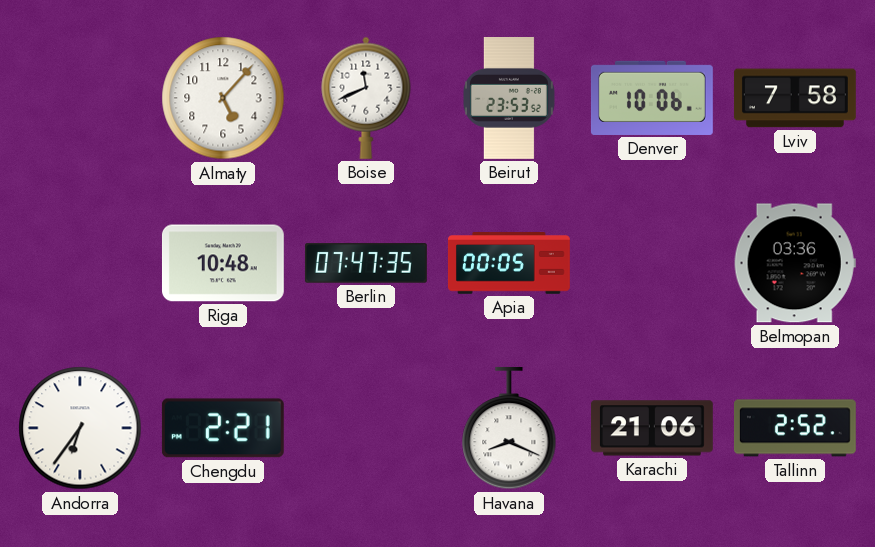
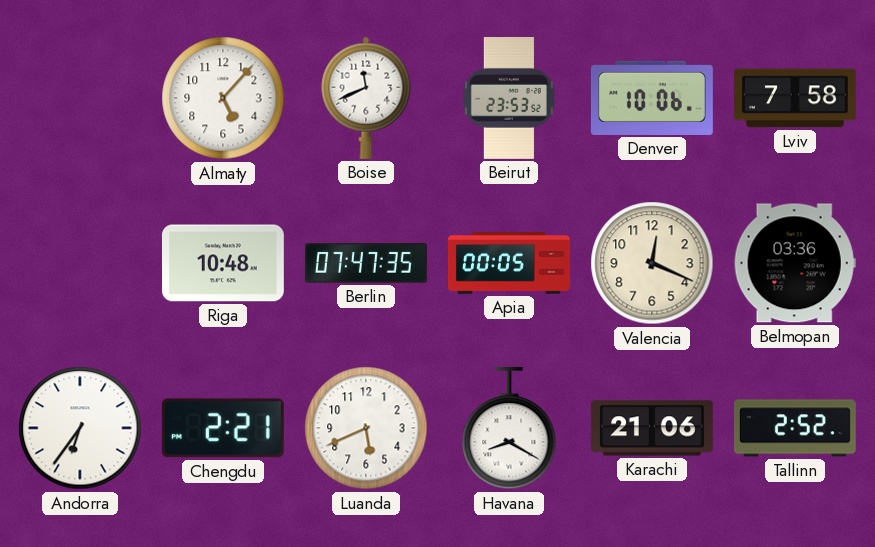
Valencia: none -> 12:19
Luanda: none -> 5:41
Havana: 8:19 -> 8:20
